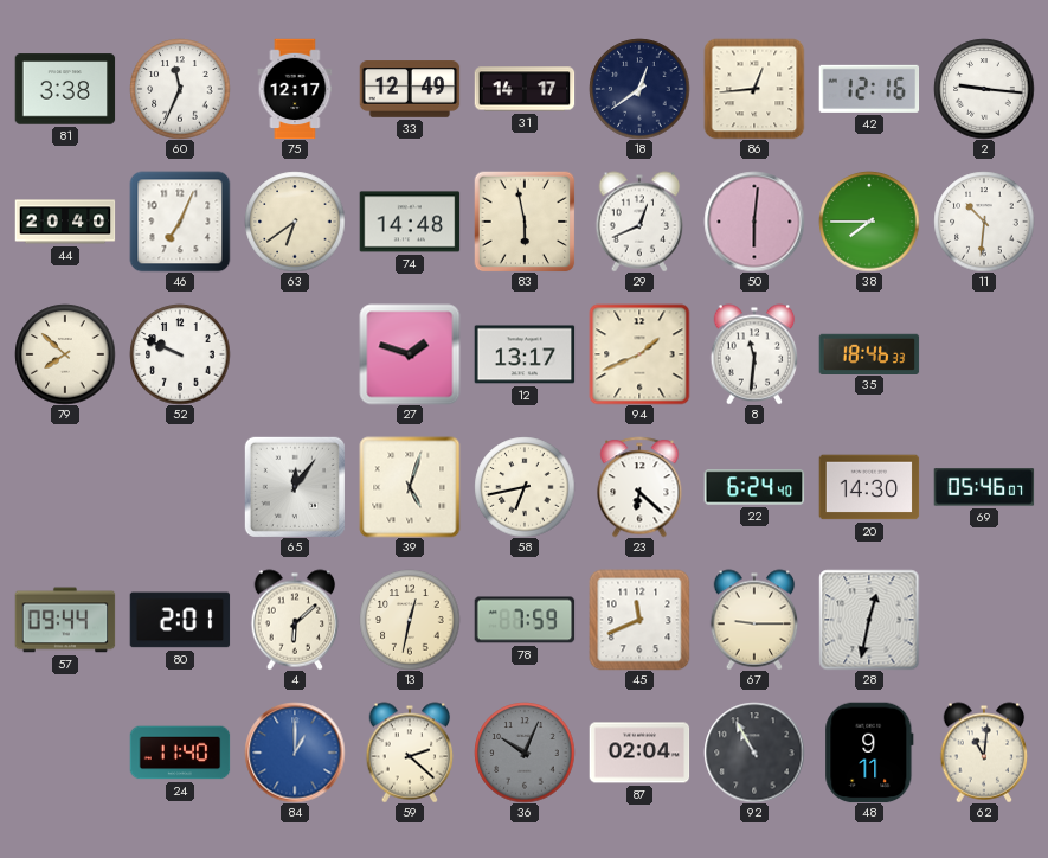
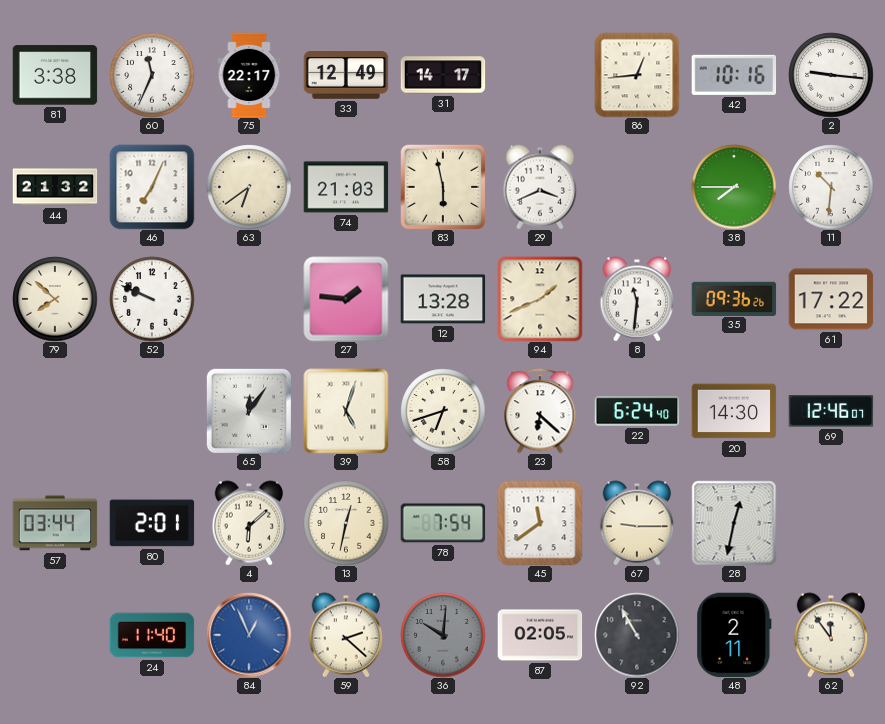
75: 12:17 -> 22:17
18: 12:39 -> none
42: 12:16 -> 10:16
44: 20:40 -> 21:32
74: 14:48 -> 21:03
29: 12:41 -> 3:41
50: 6:01 -> none
27: 1:48 -> 1:46
12: 13:17 -> 13:28
35: 18:46 -> 09:36
61: none -> 17:22
58: 6:43 -> 6:42
69: 05:46 -> 12:46
57: 09:44 -> 03:44
78: 7:59 -> 7:54
45: 11:41 -> 11:39
84: 1:00 -> 12:56
36: 10:04 -> 10:01
87: 02:04 -> 02:05
48: 9:11 -> 2:11
62: 11:01 -> 11:54
